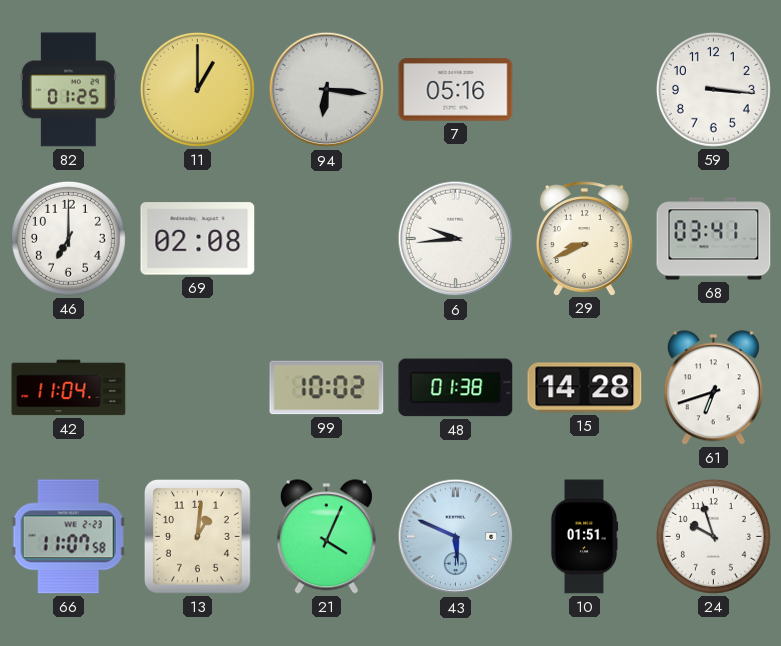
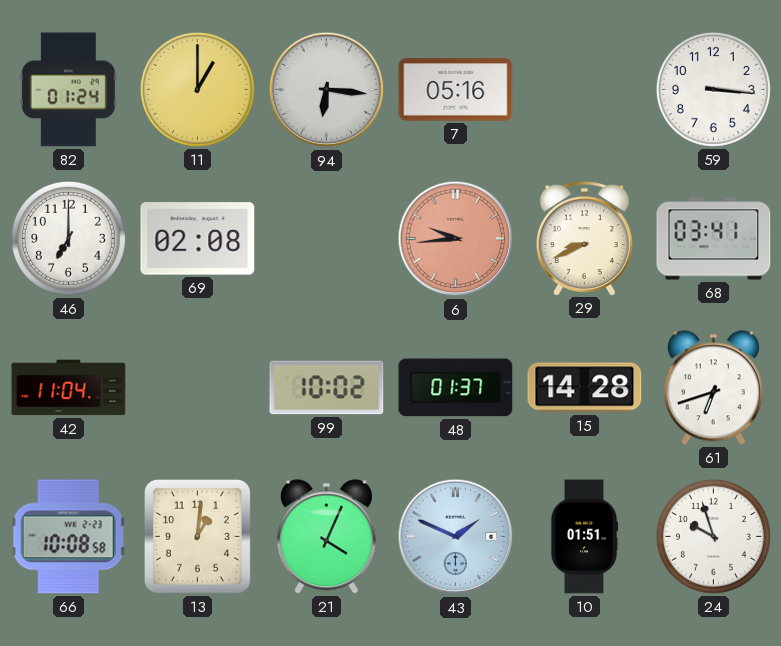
82: 01:25 -> 01:24
6 dial: white -> salmon
48: 01:38 -> 01:37
66: 11:07 -> 10:08
43: 5:49 -> 1:49
